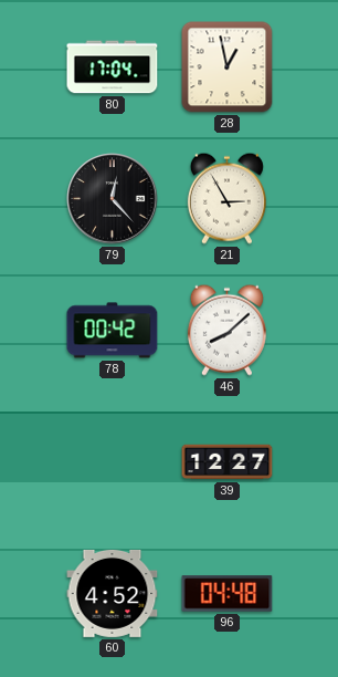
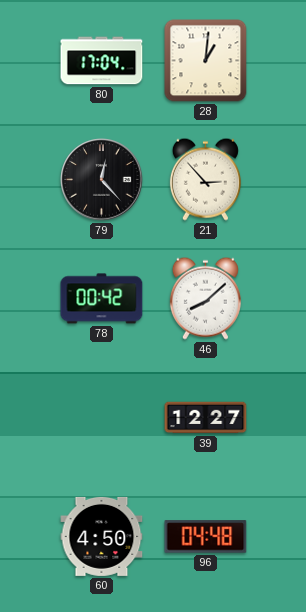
28: 12:58 -> 1:01
21: 2:55 -> 2:53
60: 4:52 -> 4:50
